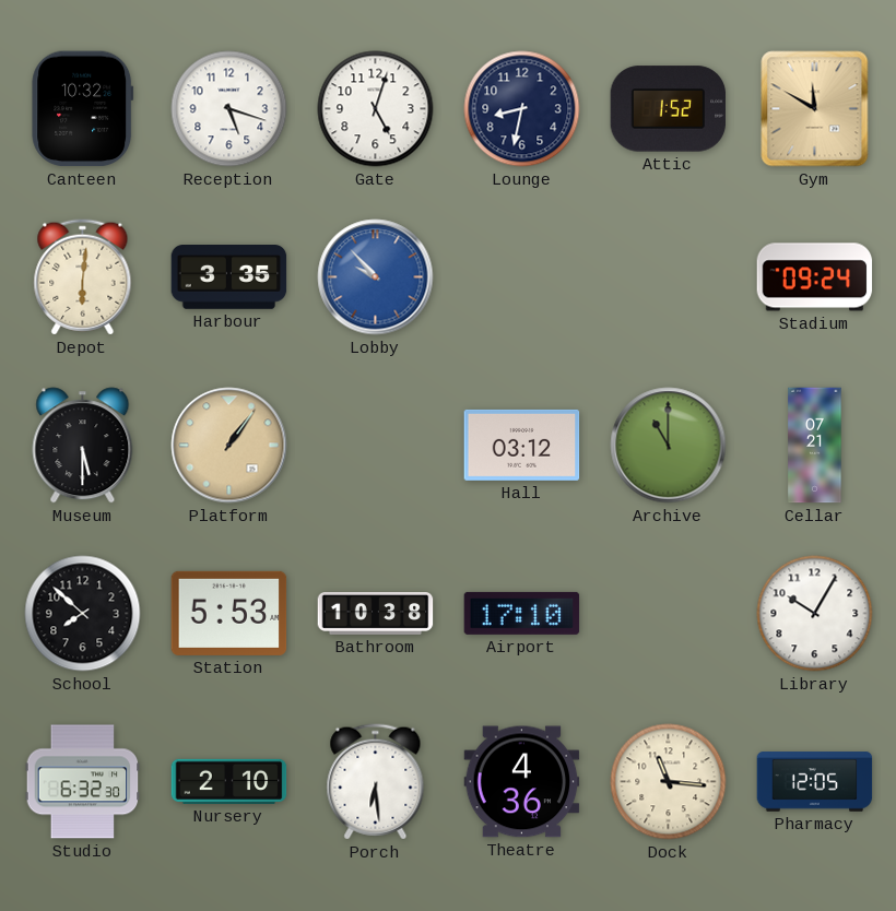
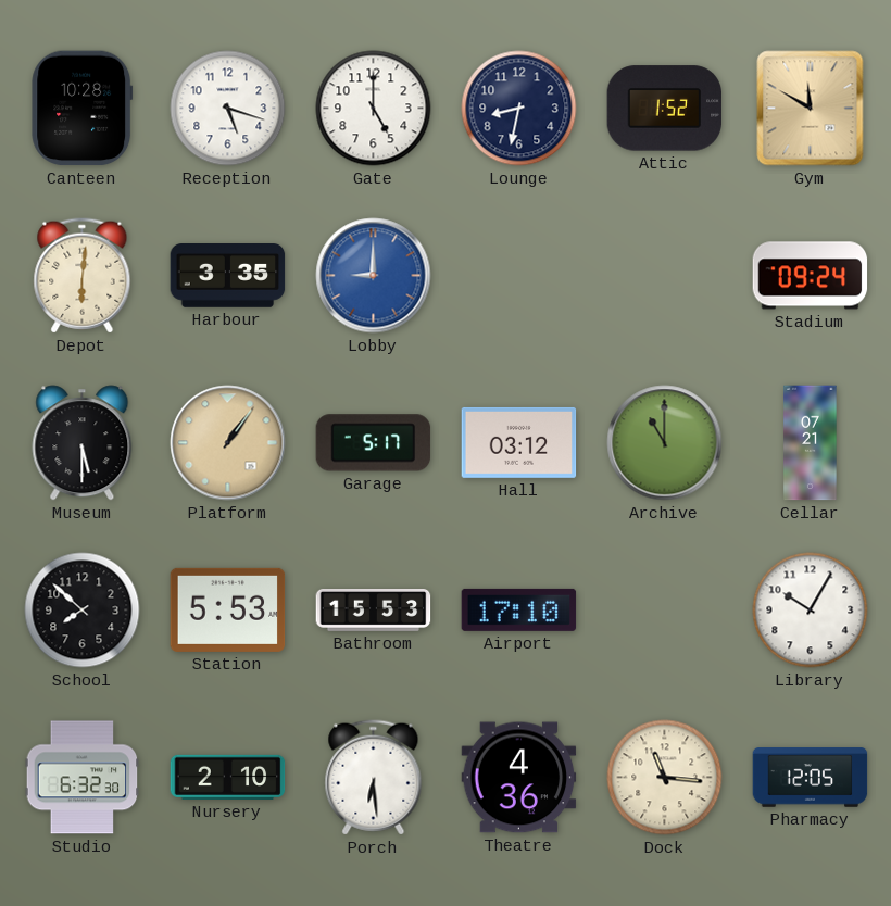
Canteen: 10:32 -> 10:28
Gate: 5:03 -> 5:00
Lobby: 9:53 -> 9:00
Garage: none -> 5:17
Bathroom: 10:38 -> 15:53
